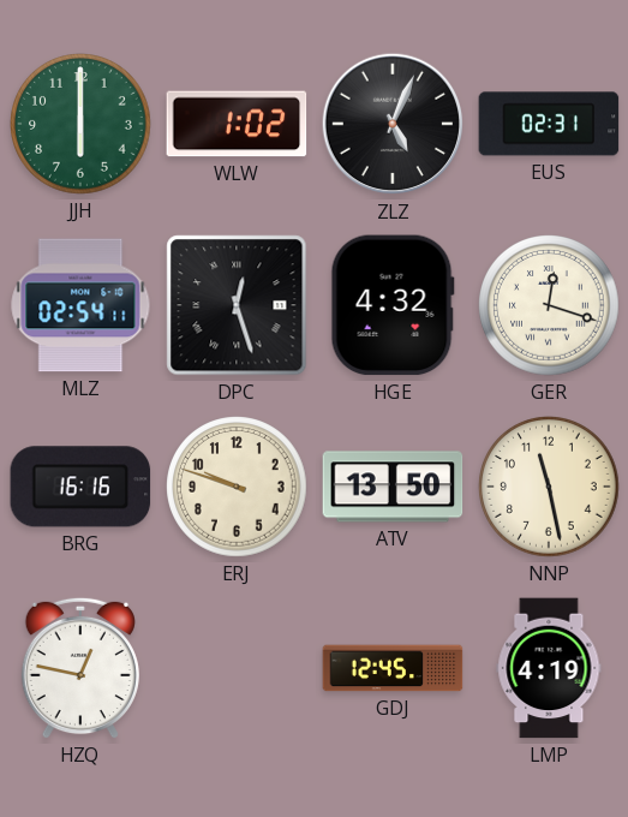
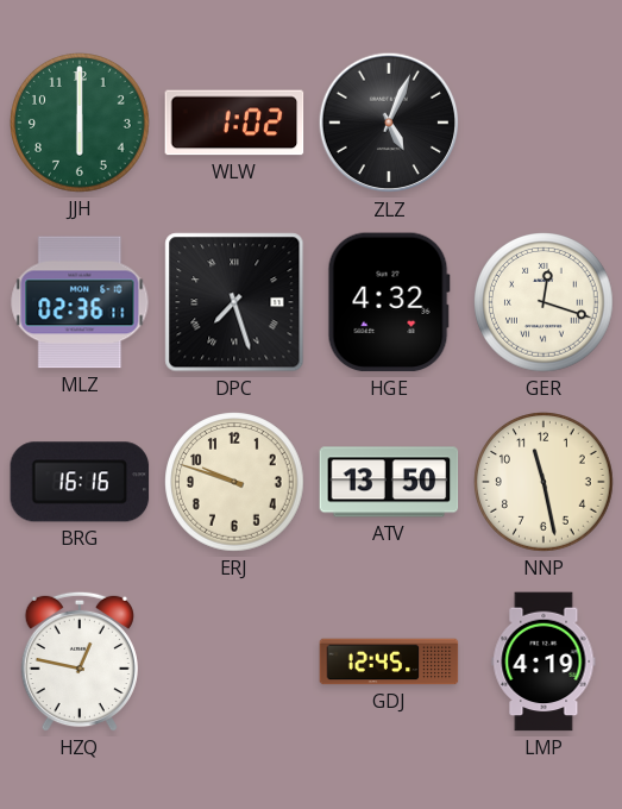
EUS: 02:31 -> none
MLZ: 02:54 -> 02:36
DPC: 12:27 -> 7:27
